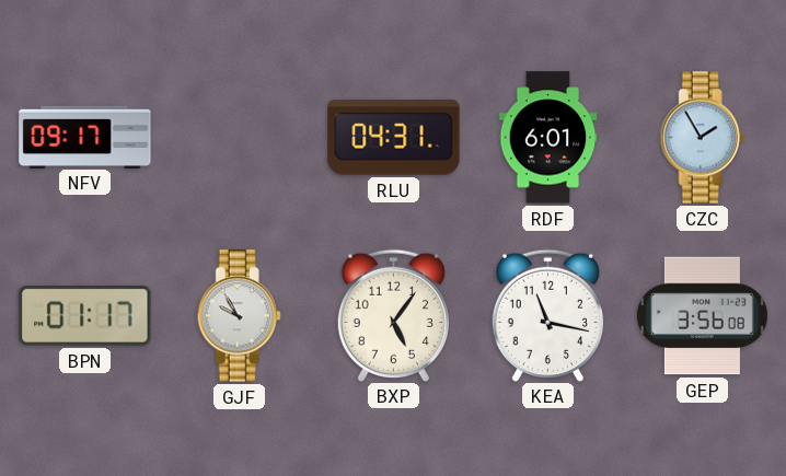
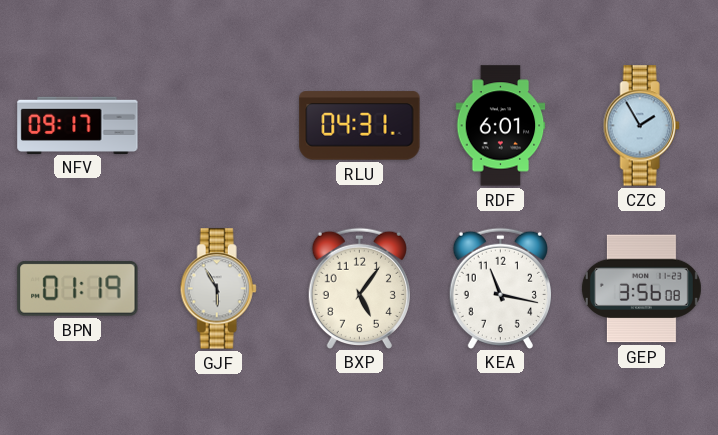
BPN: 01:17 -> 01:19
GJF: 9:55 -> 5:55
